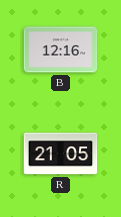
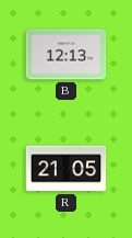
B: 12:16 -> 12:13
